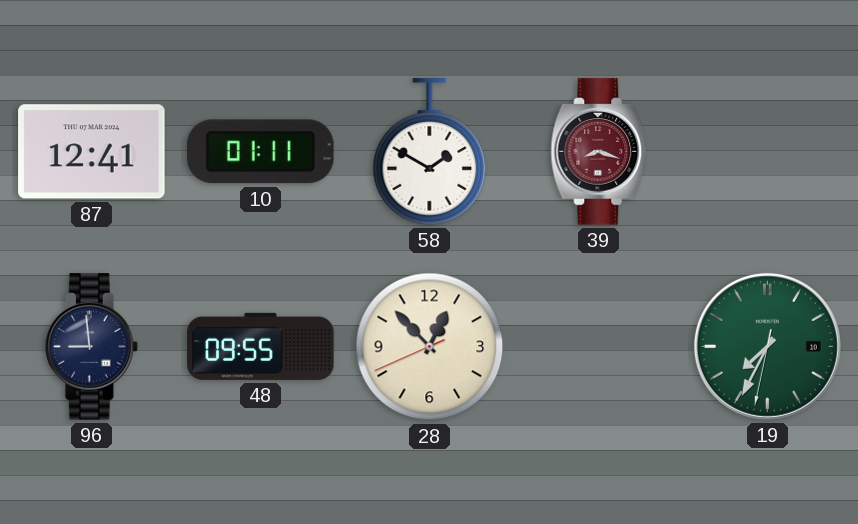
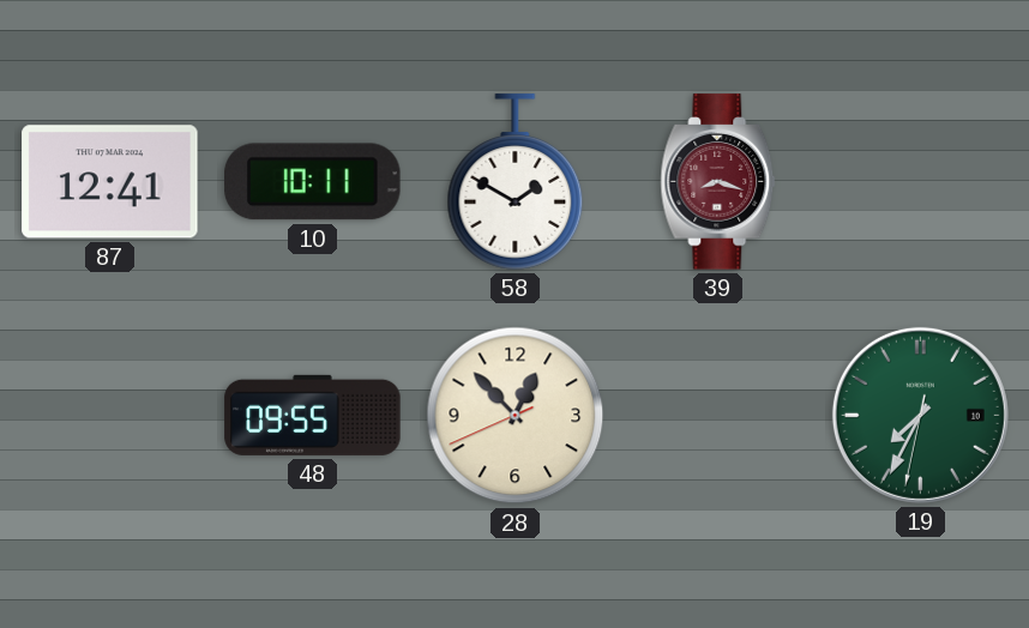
10: 01:11 -> 10:11
96: 8:59 -> none
